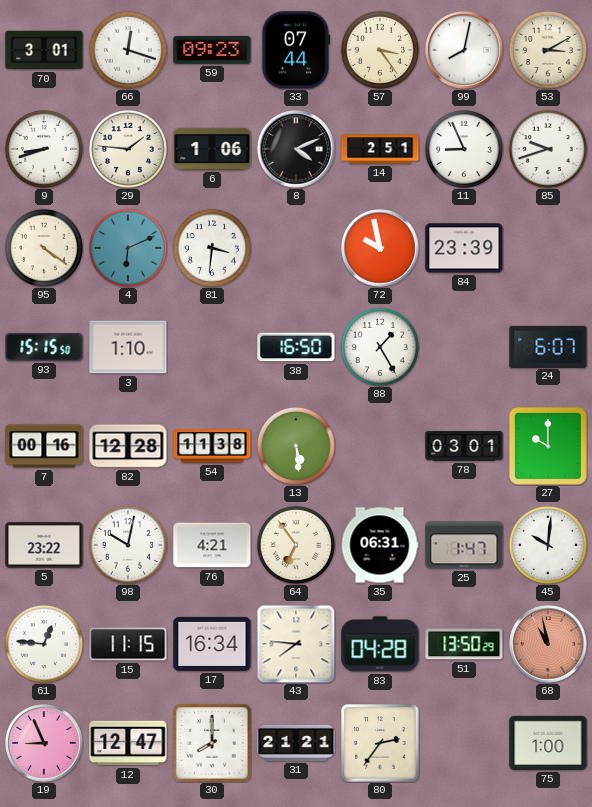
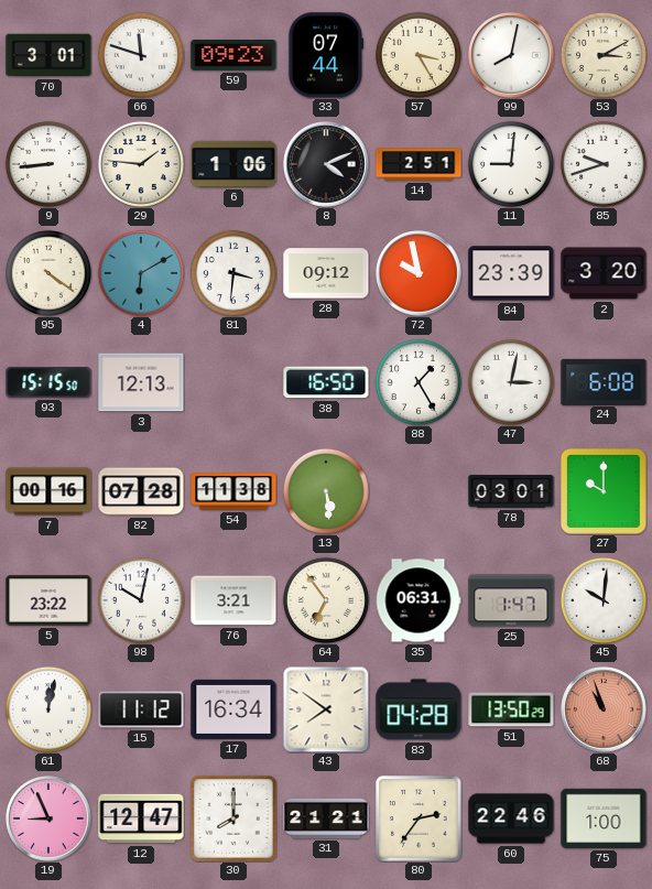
66: 12:18 -> 11:48
57: 3:24 -> 3:25
9: 8:42 -> 8:44
11: 8:56 -> 9:01
4: 6:11 -> 6:10
28: none -> 09:12
2: none -> 3:20
3: 1:10 -> 12:13
47: none -> 3:02
24: 6:07 -> 6:08
82: 12:28 -> 07:28
76: 4:21 -> 3:21
61: 12:46 -> 12:02
15: 11:15 -> 11:12
43: 7:46 -> 7:51
68: 10:58 -> 10:57
60: none -> 22:46
